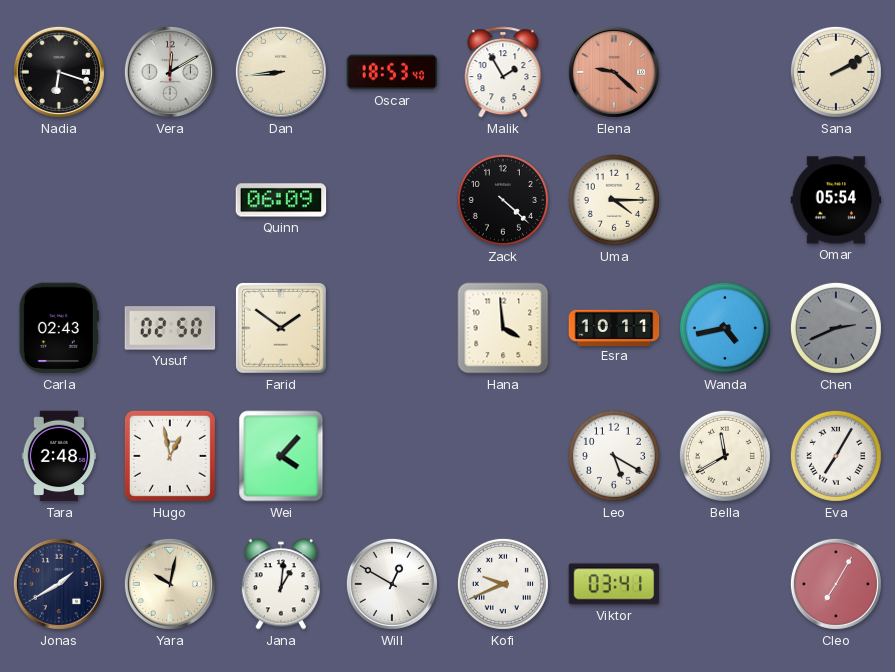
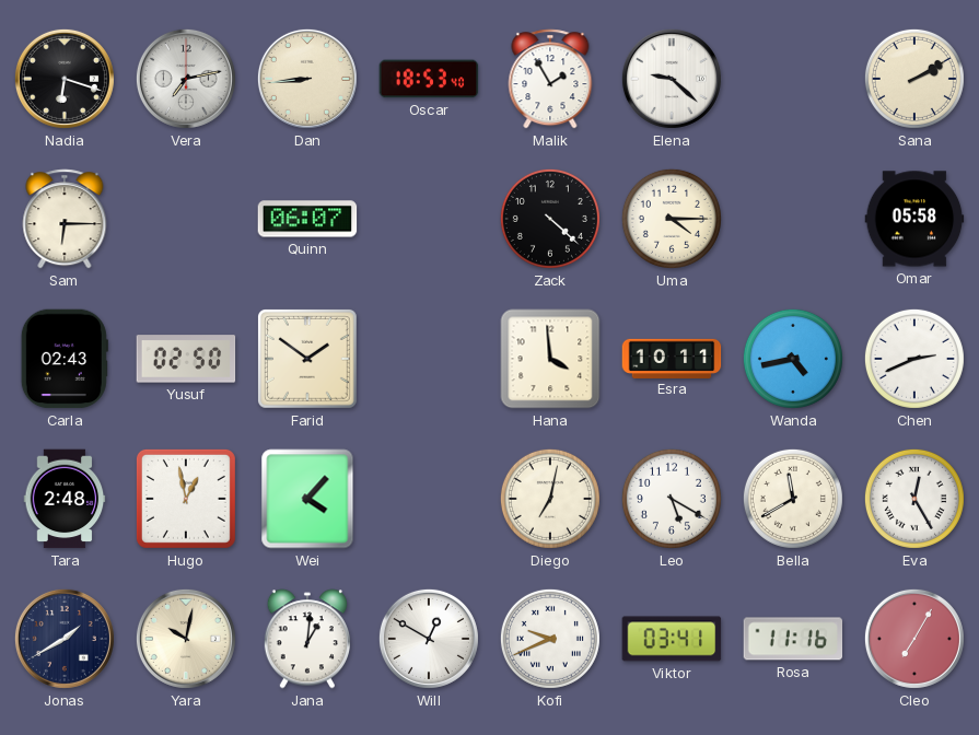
Vera: 12:10 -> 7:13
Elena dial: salmon -> white
Sam: none -> 6:15
Quinn: 06:09 -> 06:07
Omar: 05:54 -> 05:58
Chen dial: grey -> white
Diego: none -> 7:02
Eva: 7:05 -> 12:25
Rosa: none -> 11:16
